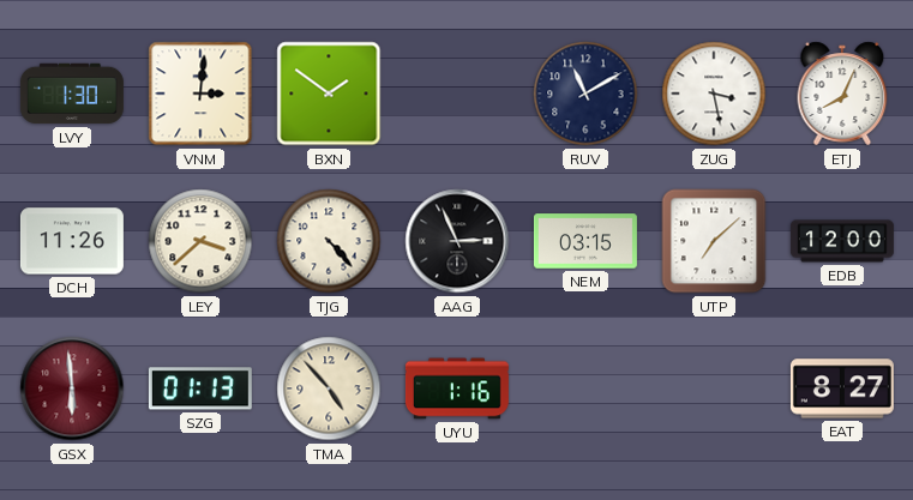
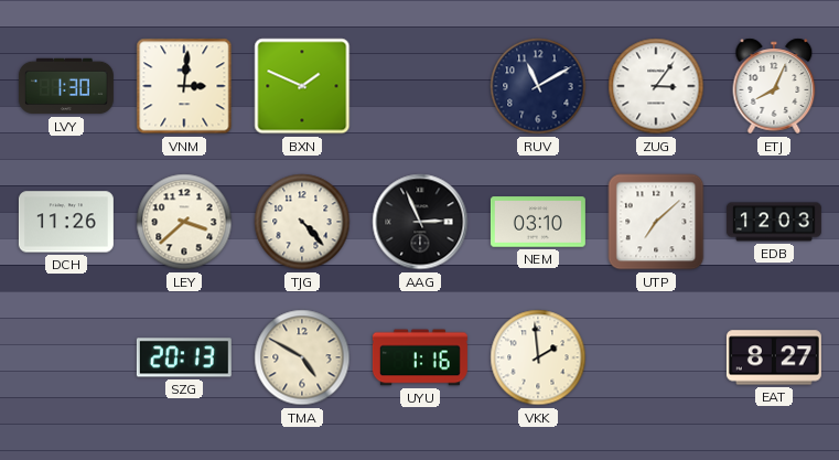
BXN: 1:51 -> 1:49
ZUG: 3:28 -> 3:06
NEM: 03:15 -> 03:10
EDB: 12:00 -> 12:03
GSX: 5:59 -> none
SZG: 01:13 -> 20:13
TMA: 4:53 -> 4:50
VKK: none -> 1:59
